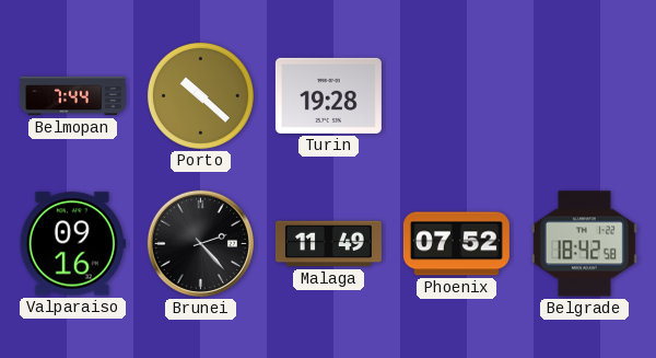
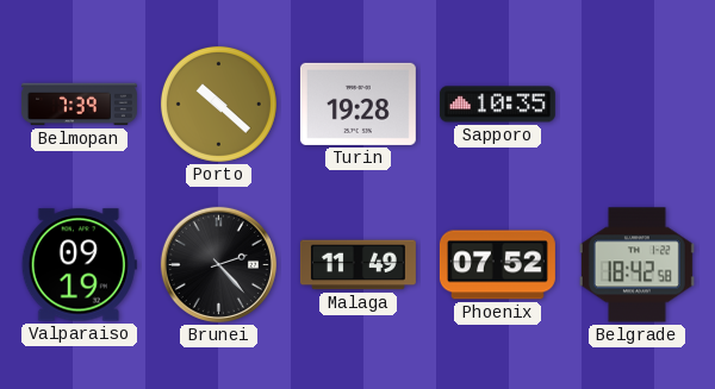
Belmopan: 7:44 -> 7:39
Sapporo: none -> 10:35
Valparaiso: 09:16 -> 09:19
